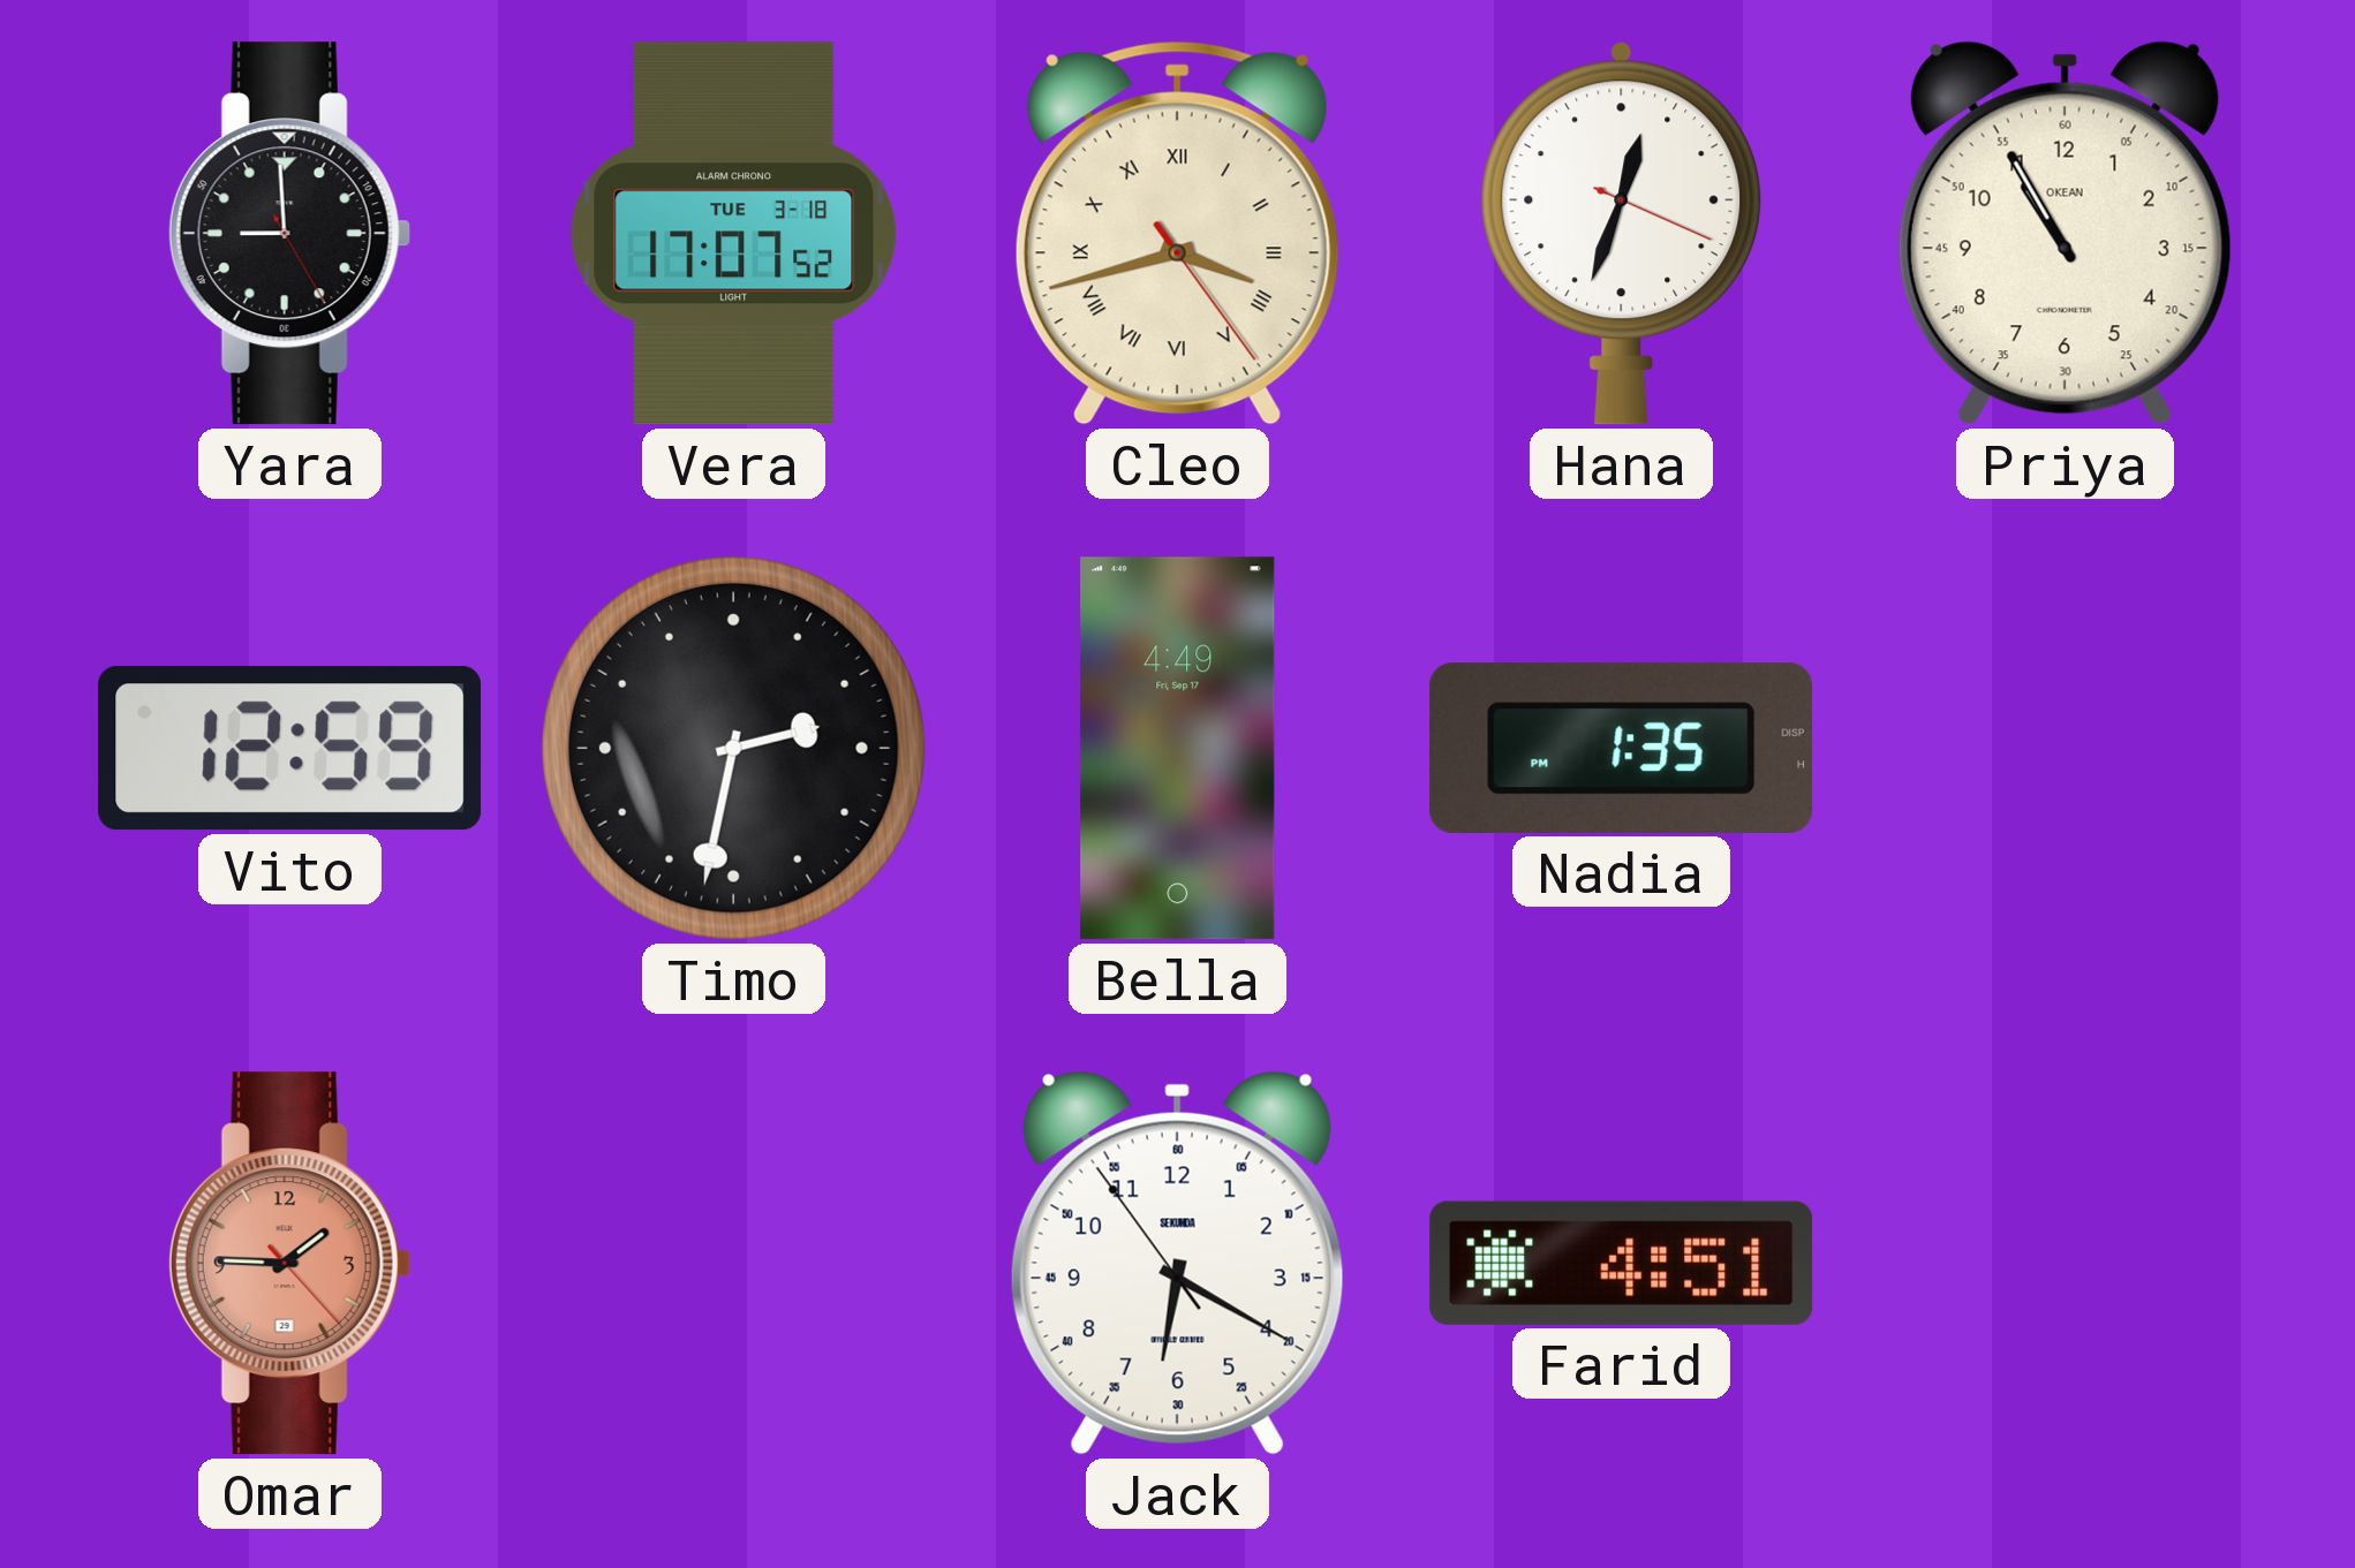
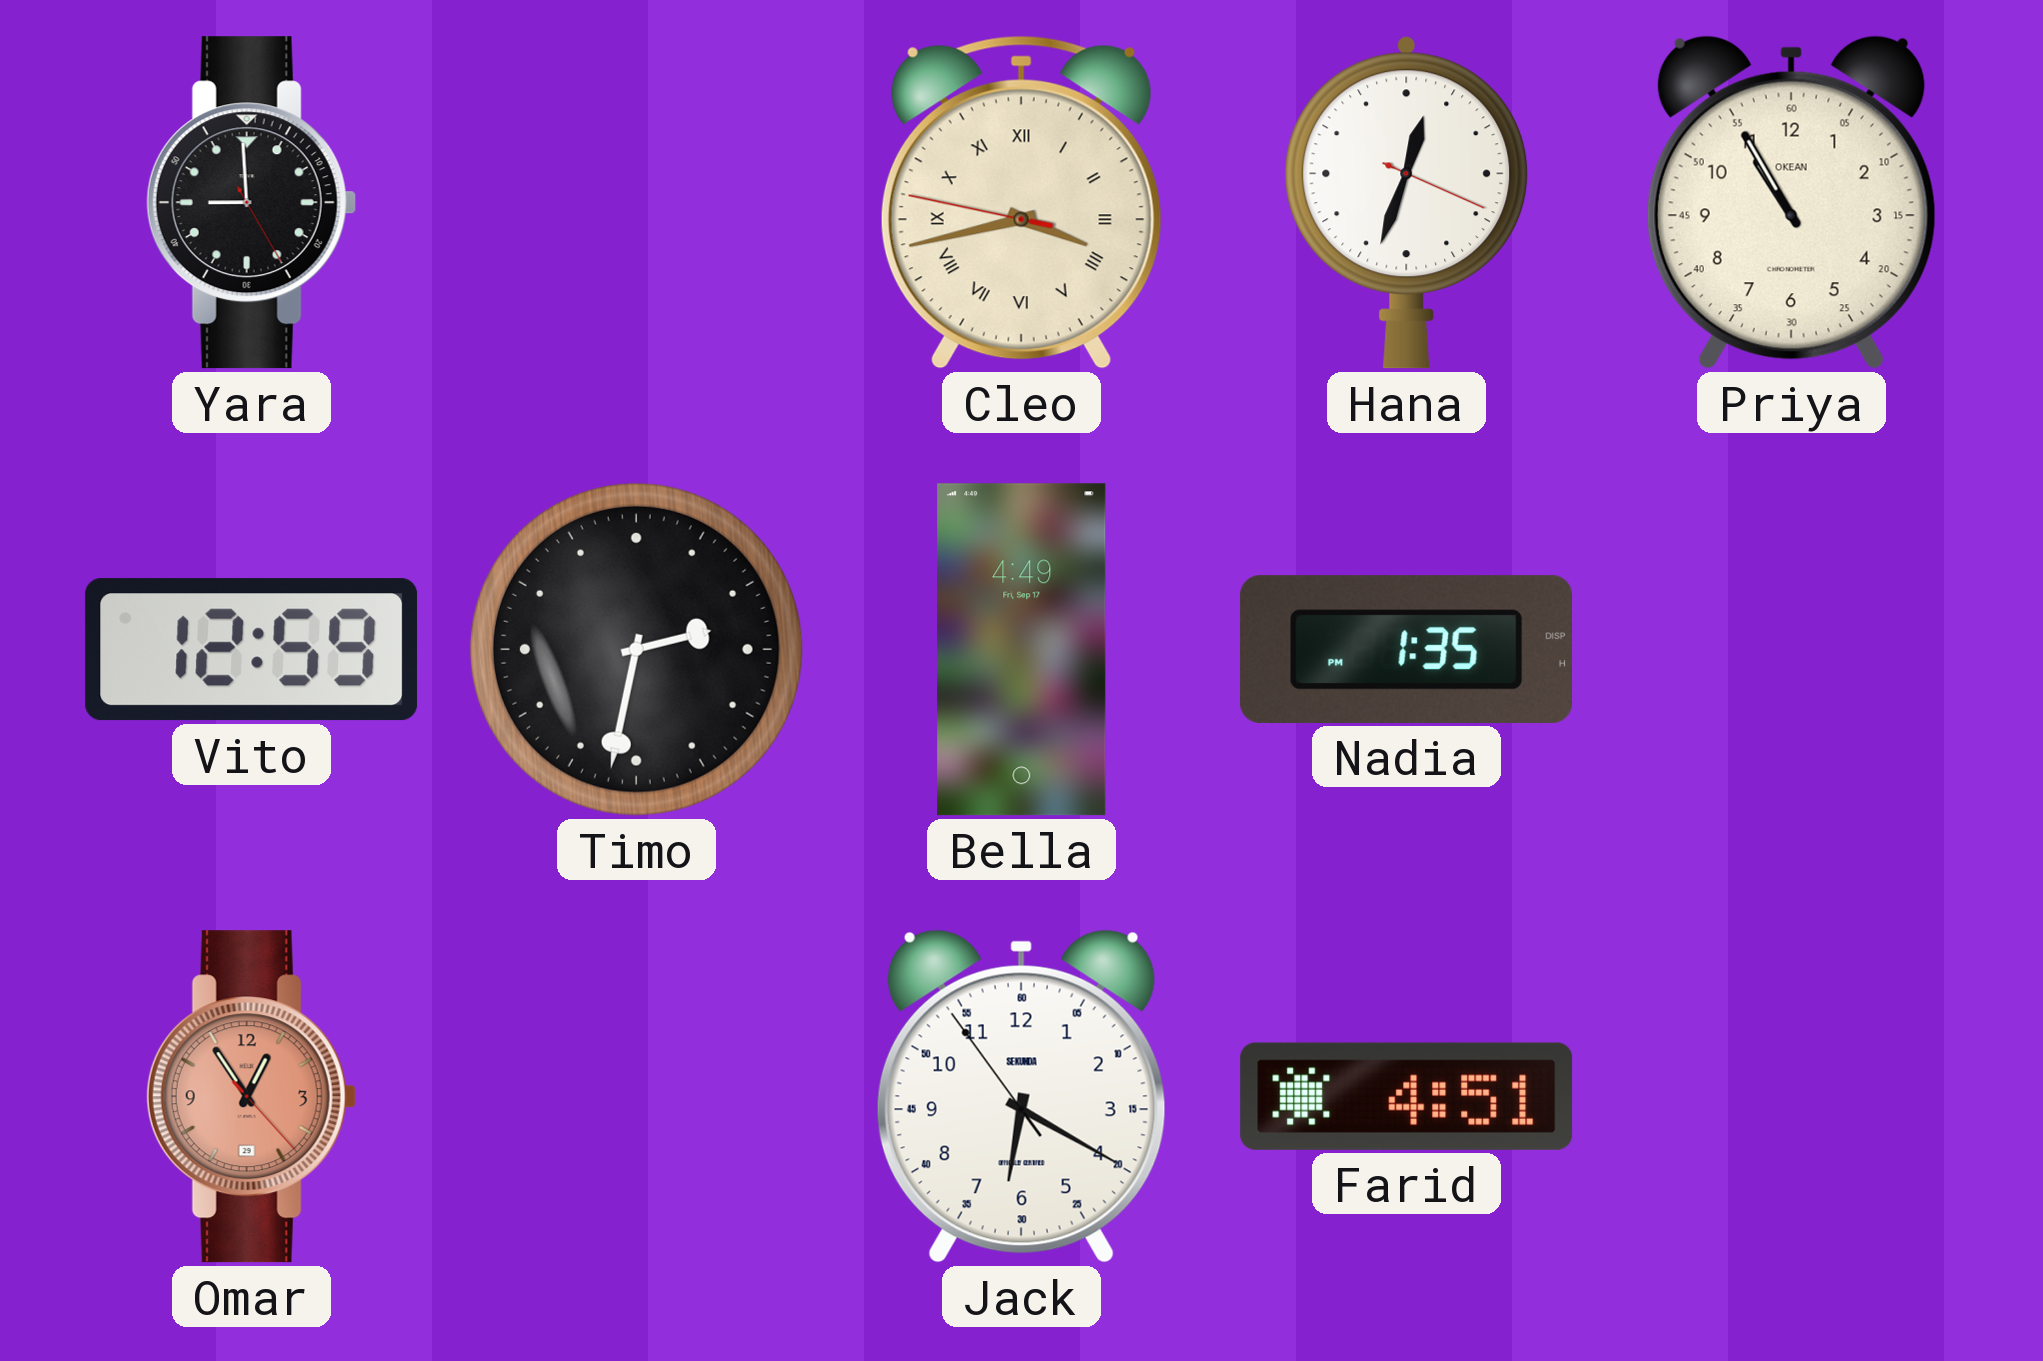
Vera: 17:07 -> none
Cleo: 3:42:24 -> 3:42:47
Omar: 1:45 -> 12:54
